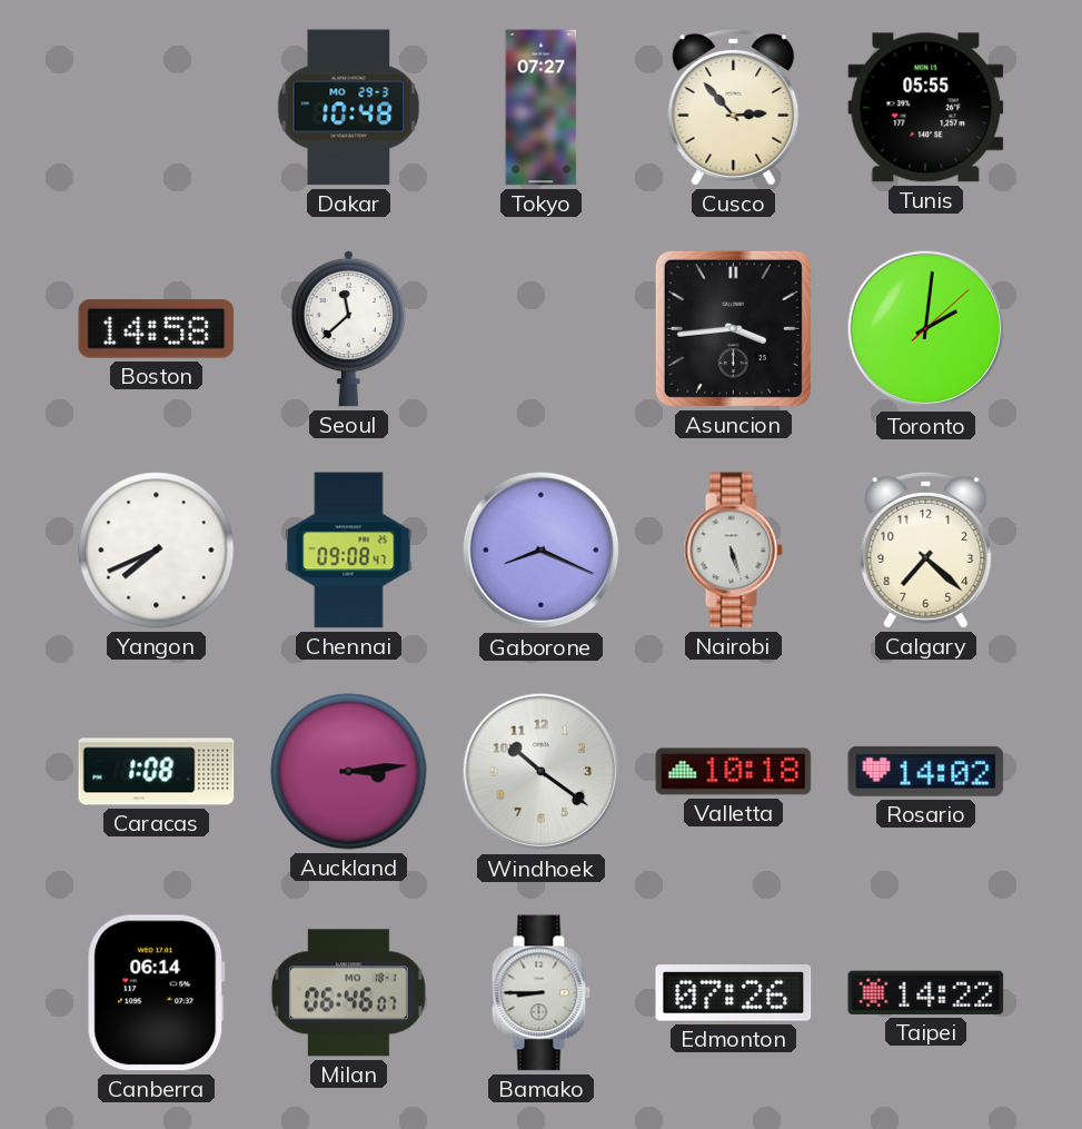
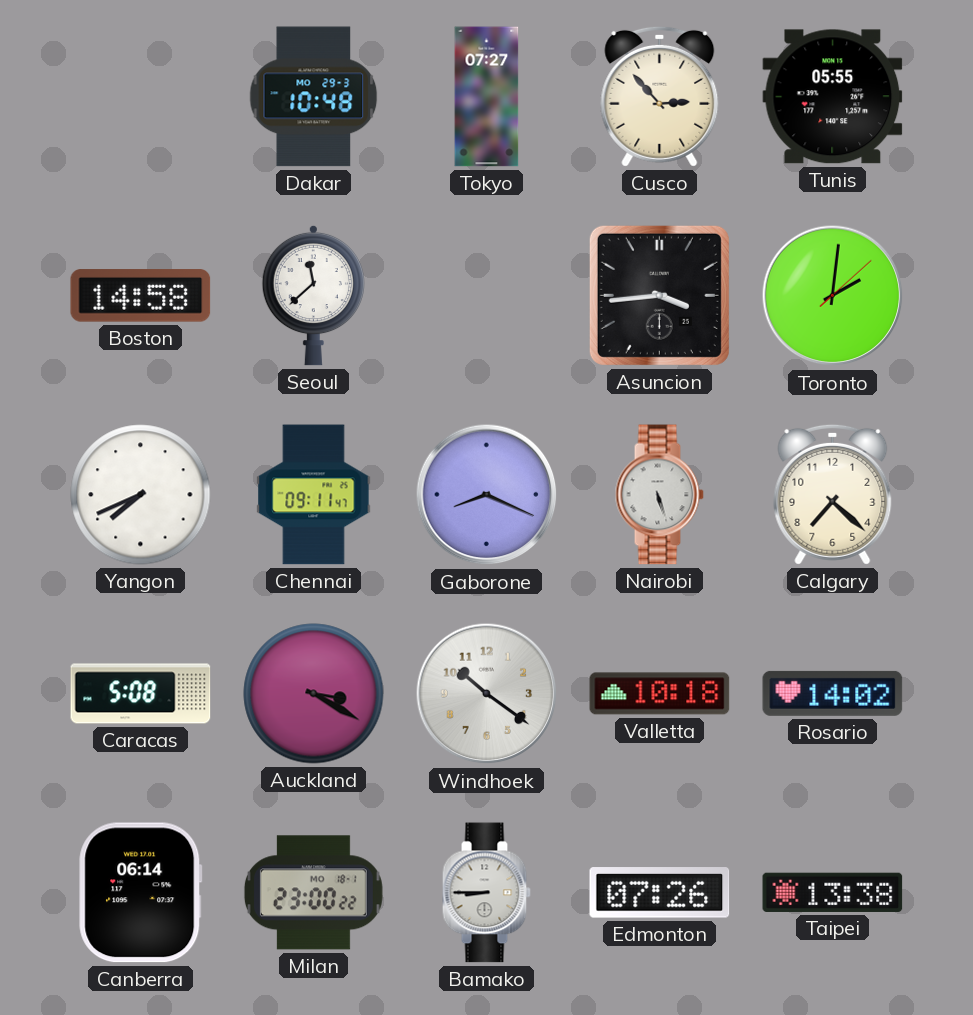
Chennai: 09:08 -> 09:11
Caracas: 1:08 -> 5:08
Auckland: 3:14 -> 3:20
Milan: 06:46 -> 23:00
Taipei: 14:22 -> 13:38
